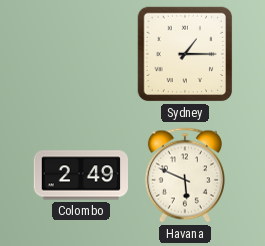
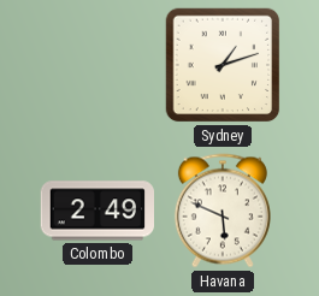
Sydney: 1:15 -> 1:12
